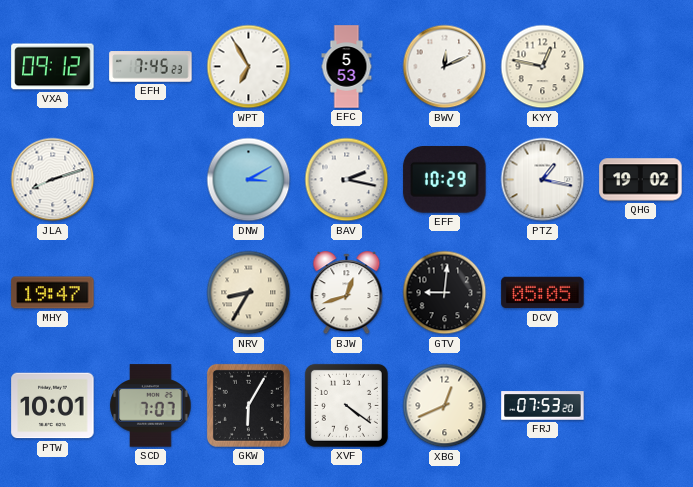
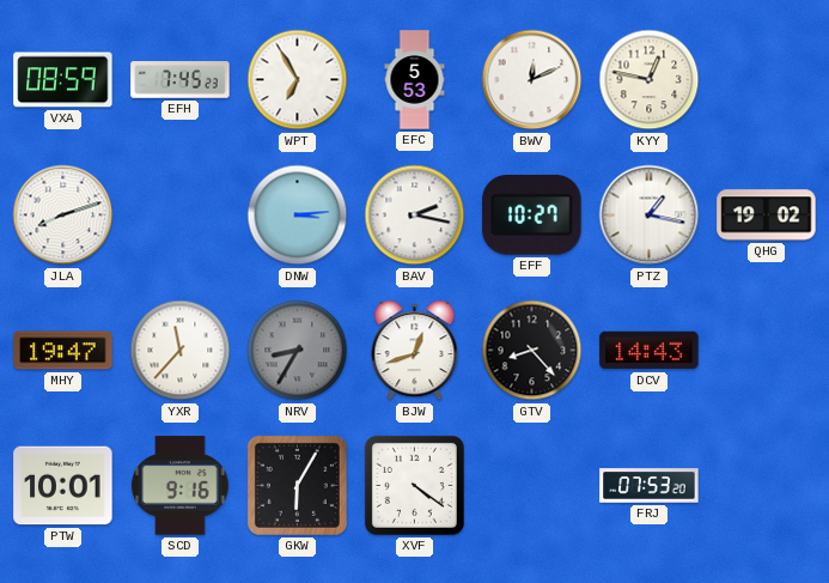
VXA: 09:12 -> 08:59
DNW: 3:10 -> 3:14
EFF: 10:29 -> 10:27
YXR: none -> 11:37
NRV dial: cream -> grey
GTV: 9:01 -> 8:23
DCV: 05:05 -> 14:43
SCD: 7:07 -> 9:16
XBG: 12:41 -> none
